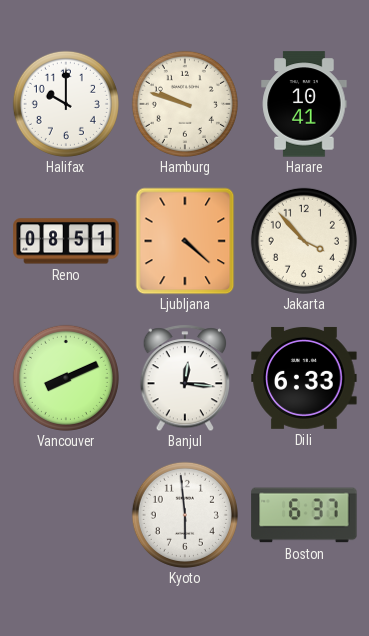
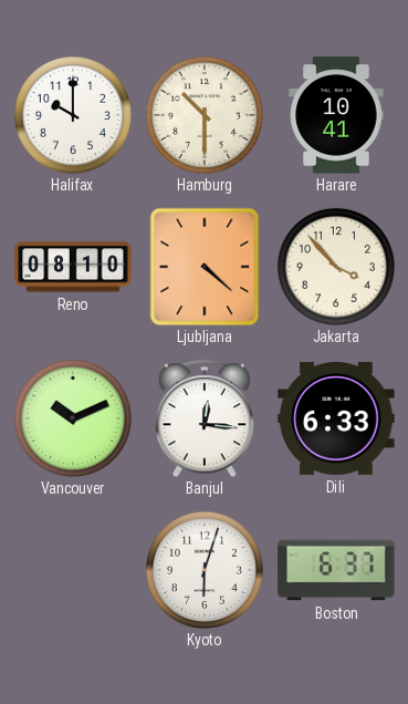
Hamburg: 9:48 -> 10:30
Reno: 08:51 -> 08:10
Vancouver: 8:11 -> 10:11
Kyoto: 5:59 -> 6:03
